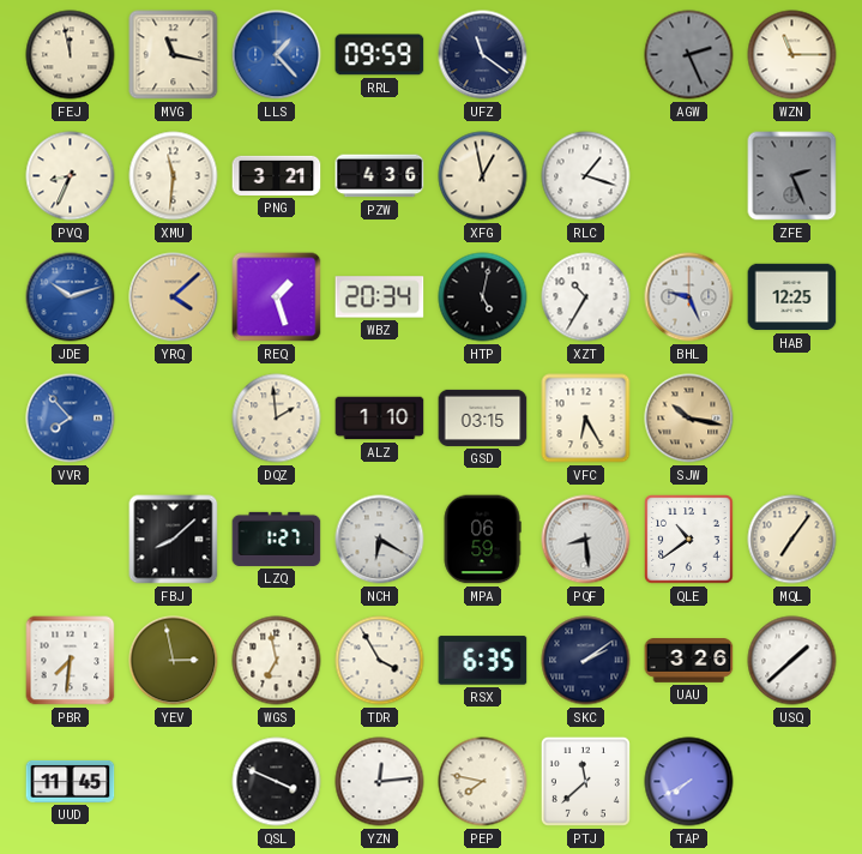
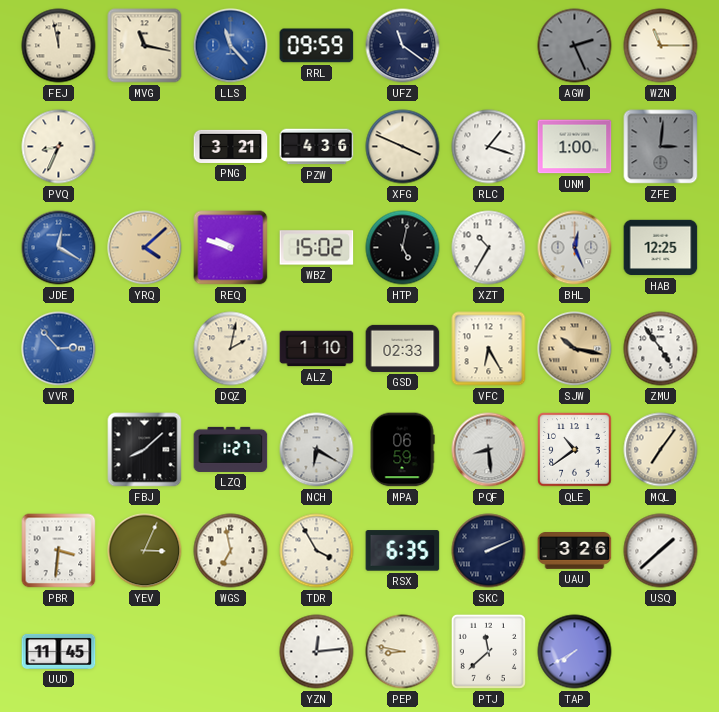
LLS: 1:23 -> 11:23
XMU: 11:31 -> none
XFG: 12:58 -> 3:49
UNM: none -> 1:00
ZFE: 2:26 -> 3:01
JDE: 10:12 -> 12:20
REQ: 1:27 -> 9:48
WBZ: 20:34 -> 15:02
BHL: 9:26 -> 12:26
VVR: 7:53 -> 2:53
DQZ: 1:59 -> 2:02
GSD: 03:15 -> 02:33
ZMU: none -> 4:54
PBR: 7:31 -> 3:31
YEV: 2:58 -> 3:04
SKC: 2:09 -> 2:11
QSL: 3:49 -> none
PEP: 7:47 -> 8:47
